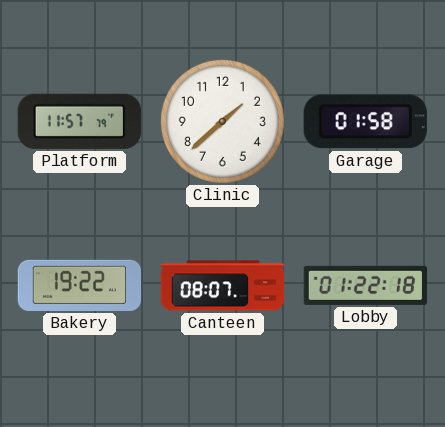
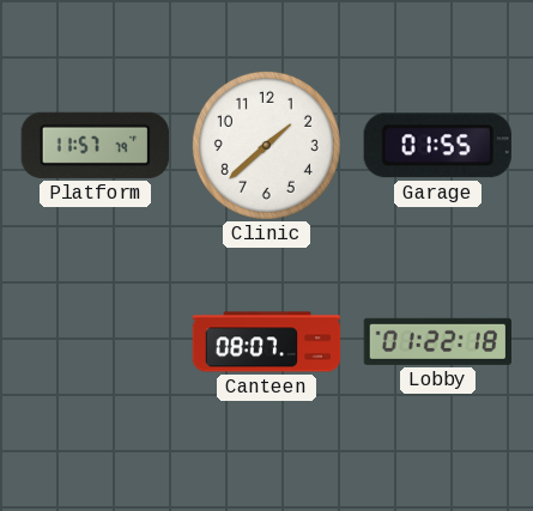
Garage: 01:58 -> 01:55
Bakery: 19:22 -> none
